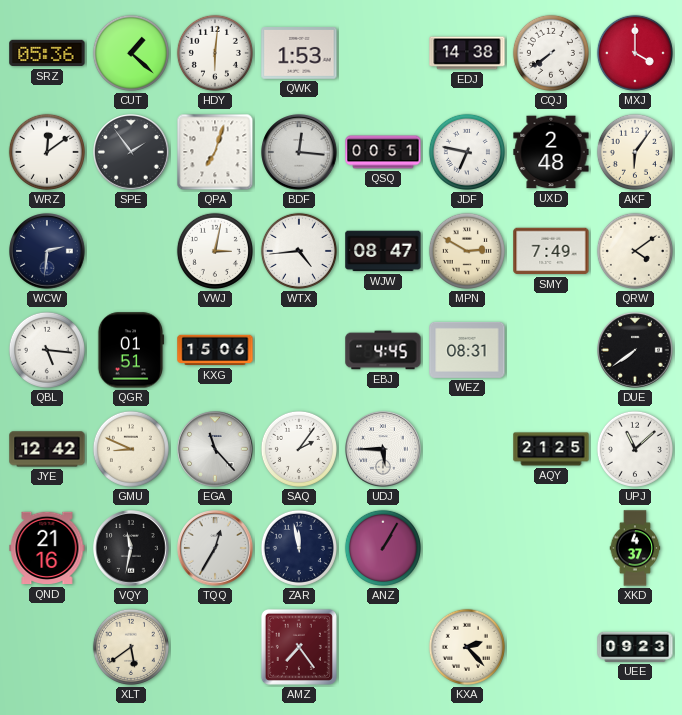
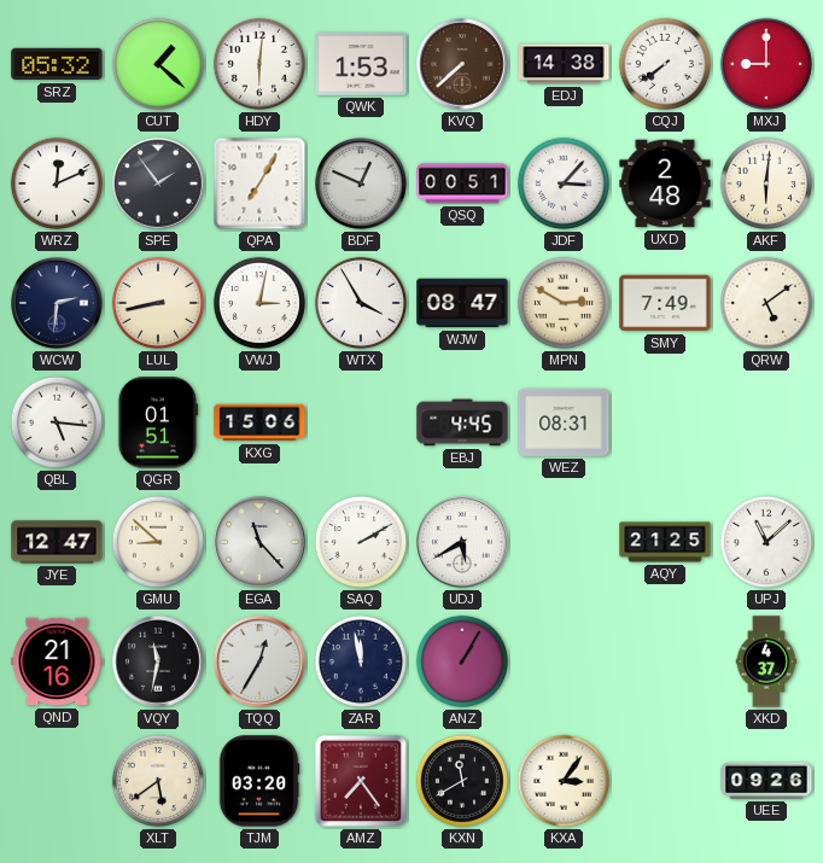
SRZ: 05:36 -> 05:32
KVQ: none -> 7:38
MXJ: 4:00 -> 9:00
WRZ: 12:09 -> 12:11
QPA: 7:03 -> 7:05
BDF: 12:16 -> 12:49
JDF: 6:47 -> 3:07
AKF: 6:06 -> 6:01
LUL: none -> 8:43
WTX: 4:44 -> 3:55
QRW: 4:09 -> 5:09
DUE: 7:39 -> none
JYE: 12:42 -> 12:47
GMU: 8:49 -> 8:52
SAQ: 2:06 -> 2:10
UDJ: 5:45 -> 5:40
TJM: none -> 03:20
KXN: none -> 11:40
KXA: 2:23 -> 3:06
UEE: 09:23 -> 09:26
